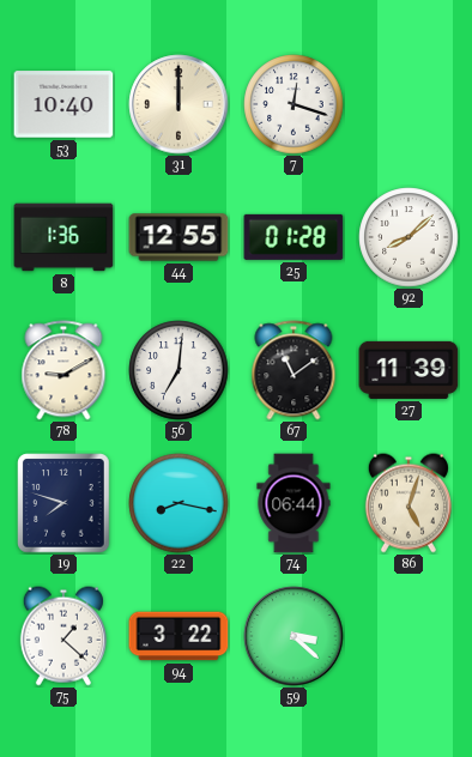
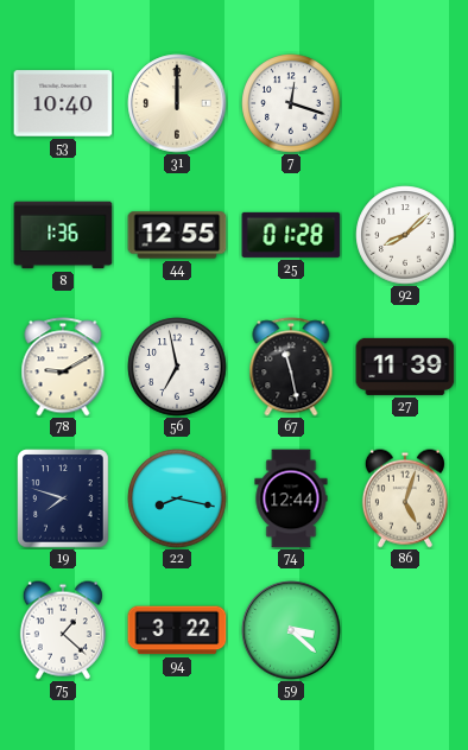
56: 7:01 -> 6:58
67: 11:09 -> 11:28
74: 06:44 -> 12:44
